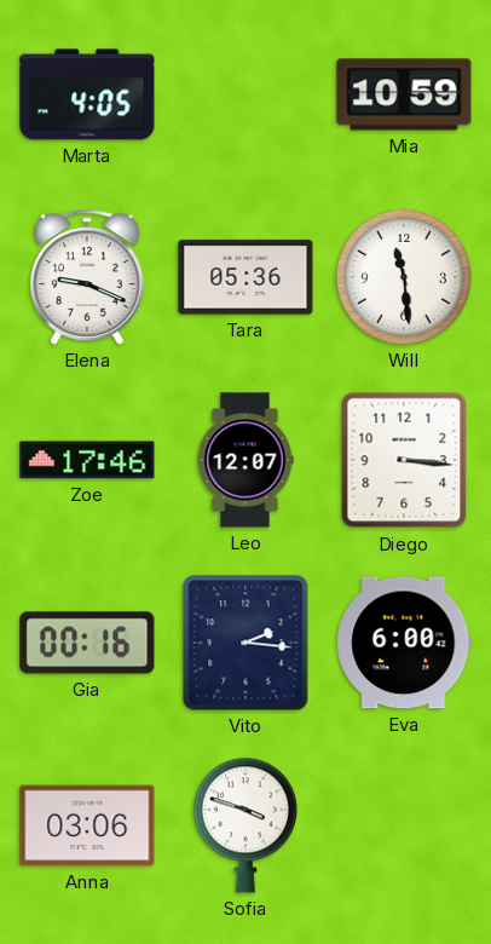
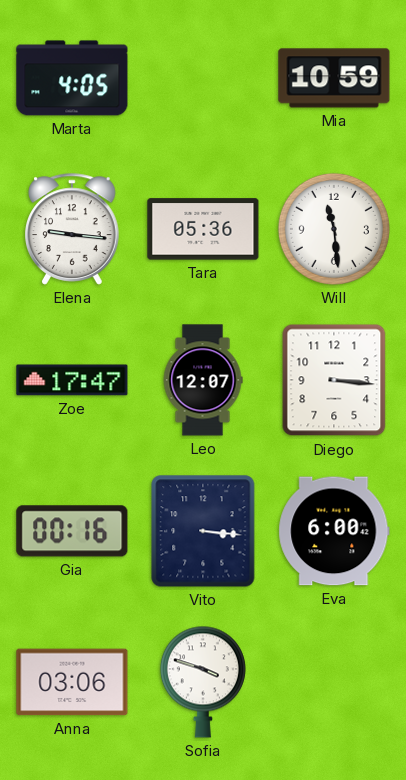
Elena: 9:19 -> 9:16
Zoe: 17:46 -> 17:47
Vito: 2:16 -> 3:16
